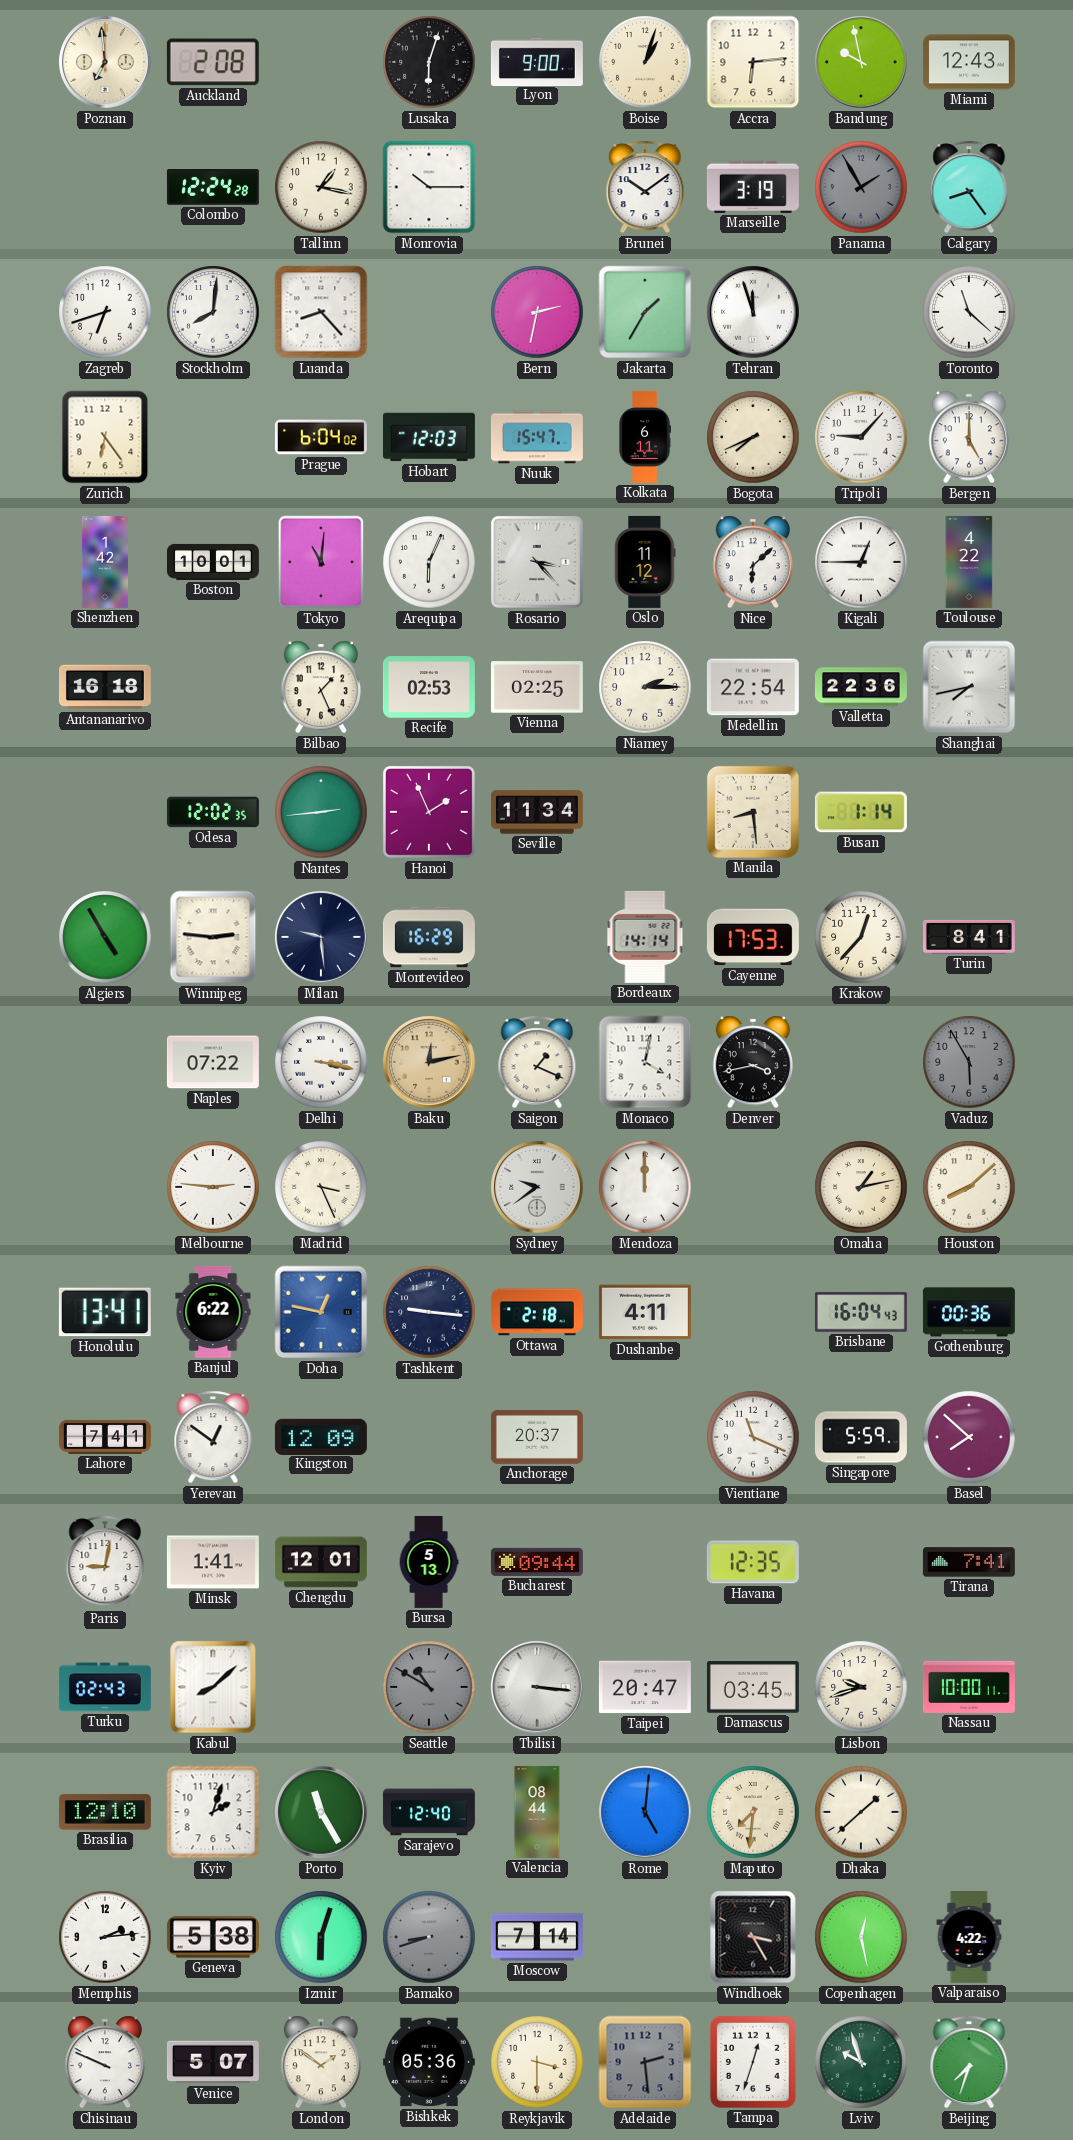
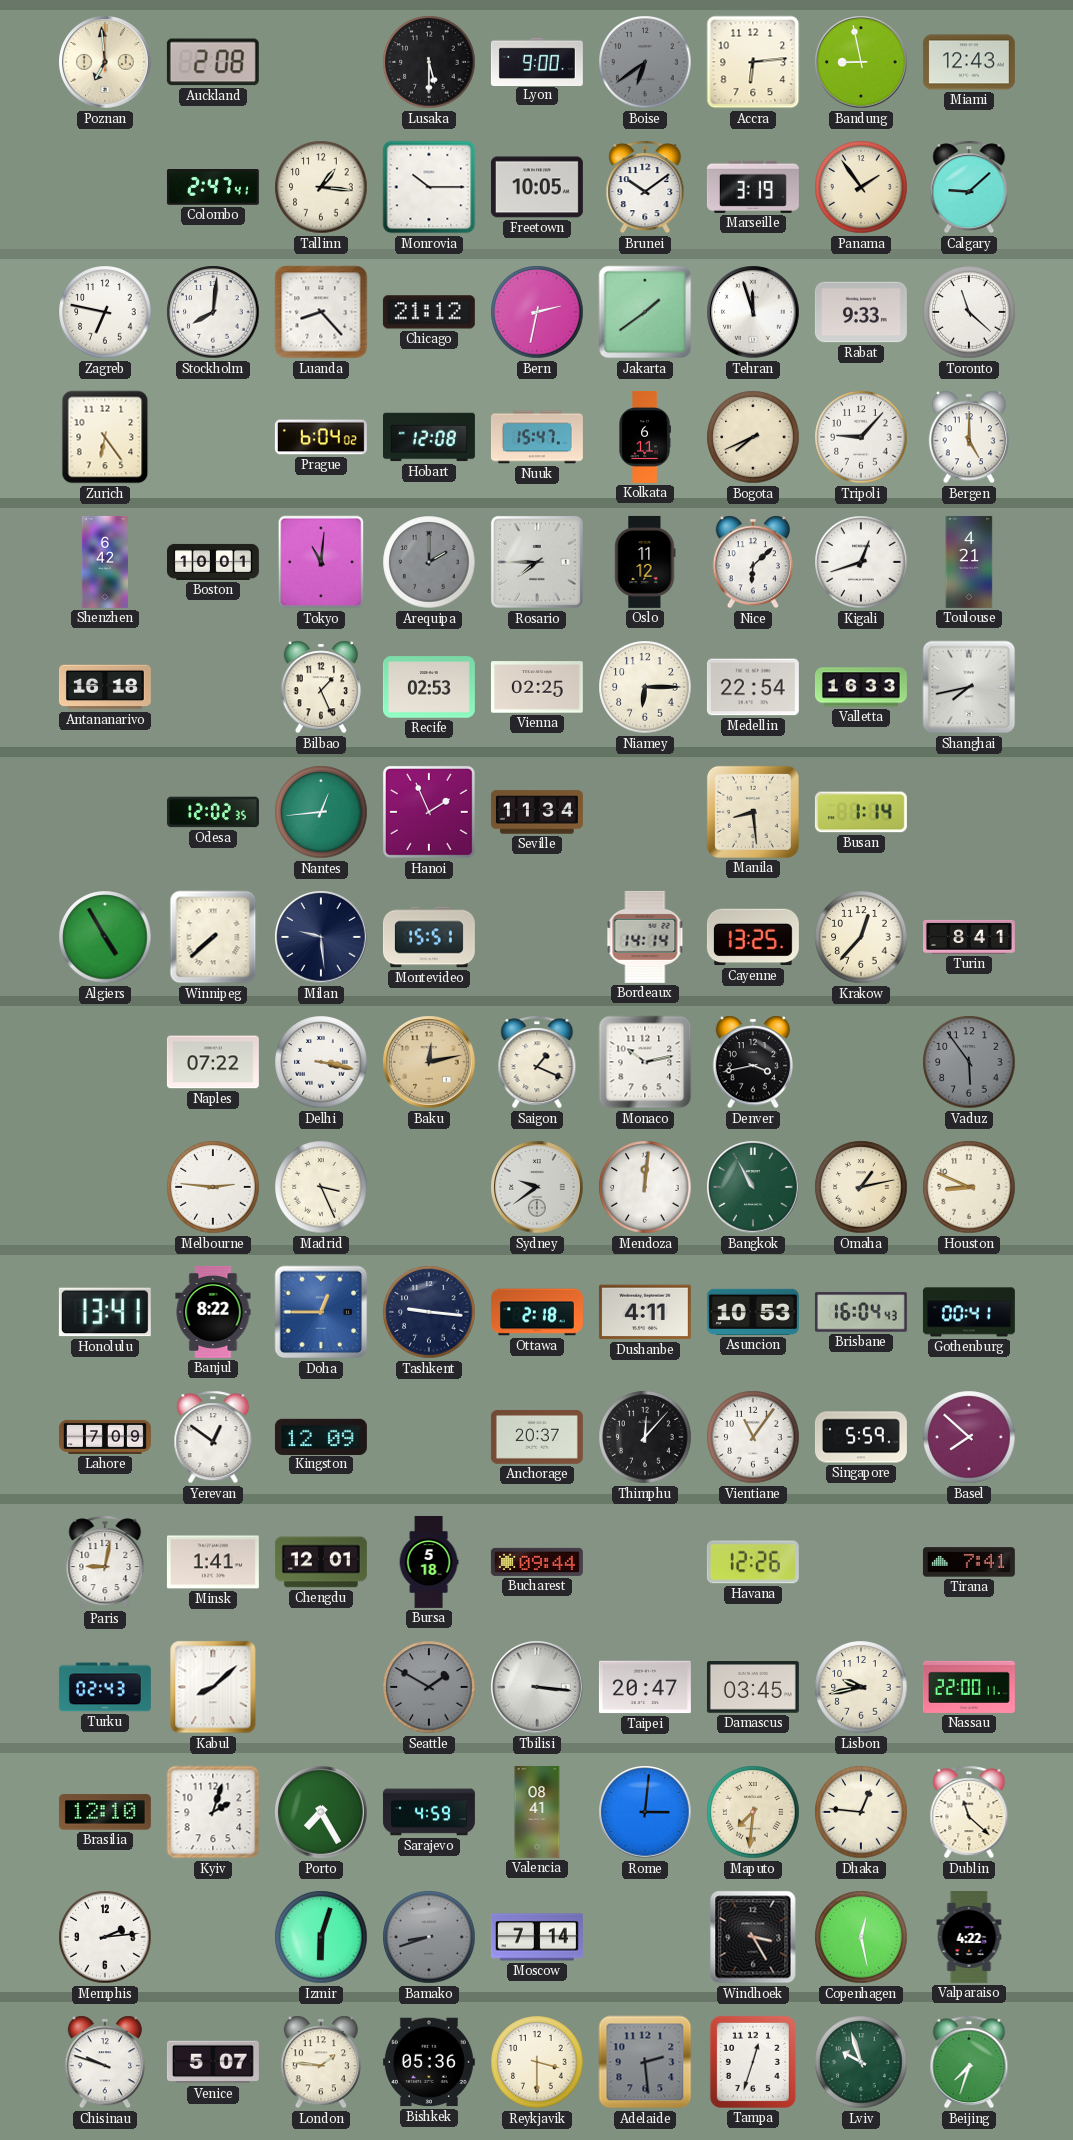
Lusaka: 6:03 -> 5:30
Boise: 1:03 -> 6:39
Boise dial: cream -> grey
Bandung: 9:58 -> 8:58
Colombo: 12:24 -> 2:47
Tallinn: 1:17 -> 1:16
Freetown: none -> 10:05
Panama: 1:55 -> 1:54
Panama dial: grey -> cream
Calgary: 8:24 -> 9:08
Zagreb: 6:42 -> 6:47
Chicago: none -> 21:12
Jakarta: 1:35 -> 1:39
Rabat: none -> 9:33
Hobart: 12:03 -> 12:08
Shenzhen: 1:42 -> 6:42
Arequipa: 6:04 -> 2:00
Arequipa dial: white -> grey
Rosario: 3:23 -> 7:45
Kigali: 12:45 -> 12:42
Toulouse: 4:22 -> 4:21
Niamey: 2:15 -> 6:15
Valletta: 22:36 -> 16:33
Nantes: 2:44 -> 12:44
Winnipeg: 2:46 -> 7:38
Montevideo: 16:29 -> 15:51
Cayenne: 17:53 -> 13:25
Monaco: 4:02 -> 10:13
Vaduz: 5:55 -> 5:54
Mendoza: 12:00 -> 12:01
Bangkok: none -> 10:55
Houston: 8:08 -> 8:49
Banjul: 6:22 -> 8:22
Doha: 12:47 -> 12:45
Asuncion: none -> 10:53
Gothenburg: 00:36 -> 00:41
Lahore: 7:41 -> 7:09
Thimphu: none -> 12:07
Vientiane: 11:19 -> 11:06
Bursa: 5:13 -> 5:18
Havana: 12:35 -> 12:26
Seattle: 10:50 -> 1:50
Lisbon: 9:42 -> 9:43
Nassau: 10:00 -> 22:00
Porto: 11:25 -> 7:25
Sarajevo: 12:40 -> 4:59
Valencia: 08:44 -> 08:41
Rome: 5:01 -> 3:01
Dhaka: 1:38 -> 12:46
Dublin: none -> 11:22
Geneva: 5:38 -> none
Chisinau: 9:49 -> 9:48
London: 1:51 -> 1:46
